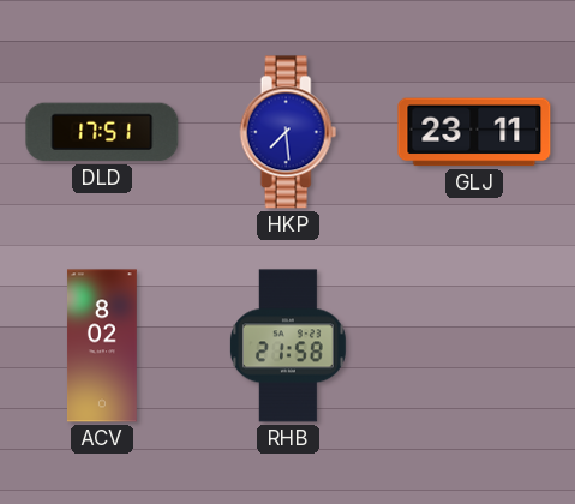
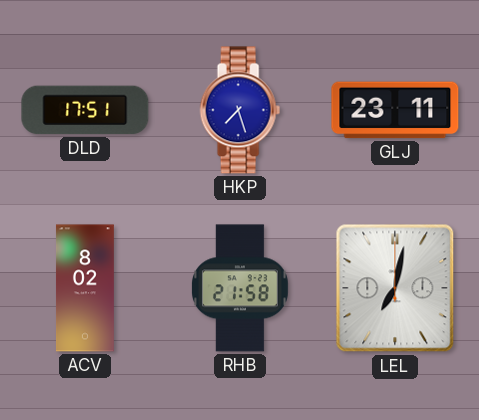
HKP: 7:29 -> 7:27
LEL: none -> 7:02
